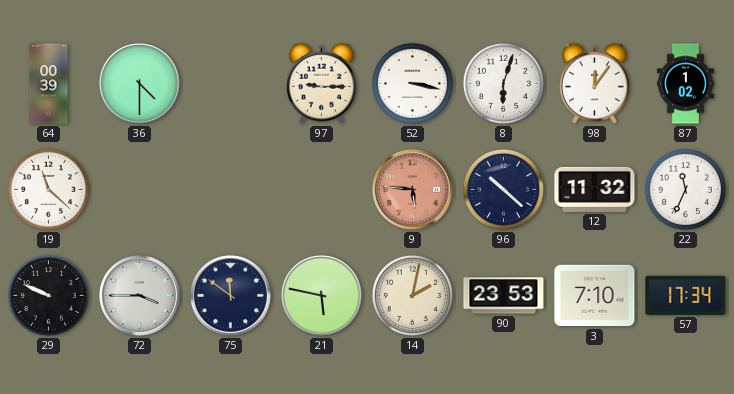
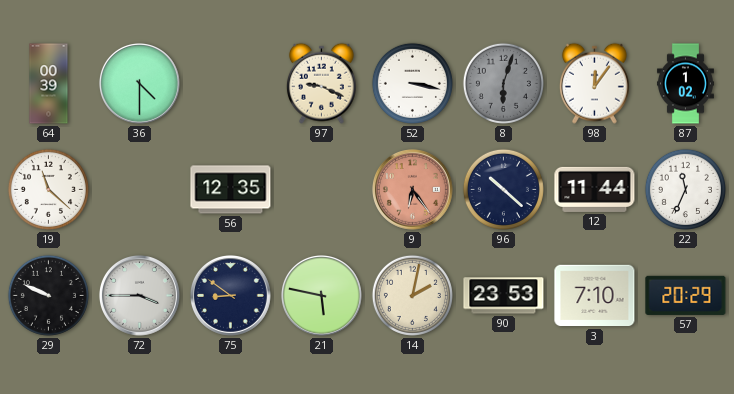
97: 9:15 -> 9:19
8 dial: white -> grey
56: none -> 12:35
9: 5:46 -> 6:24
12: 11:32 -> 11:44
75: 11:51 -> 8:51
57: 17:34 -> 20:29
